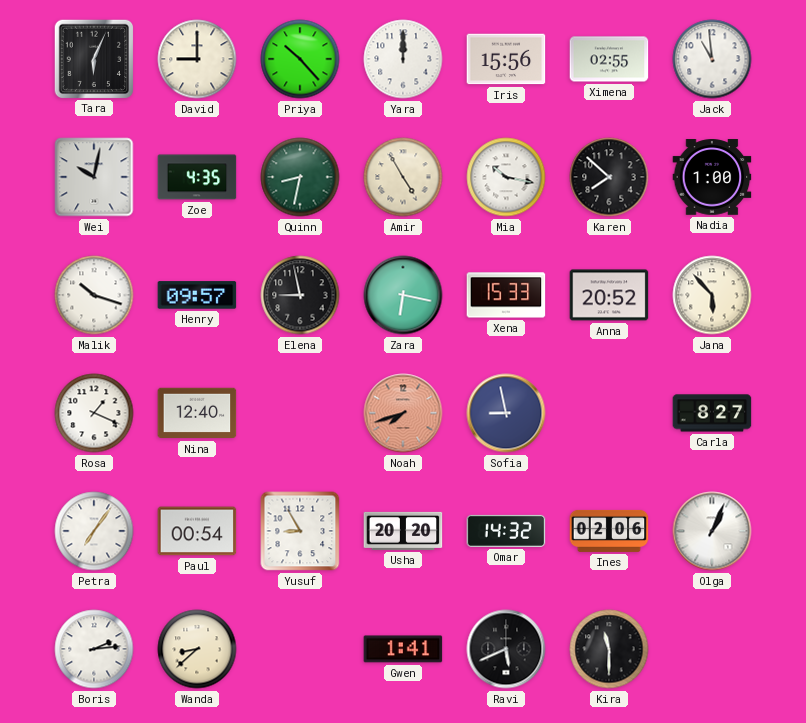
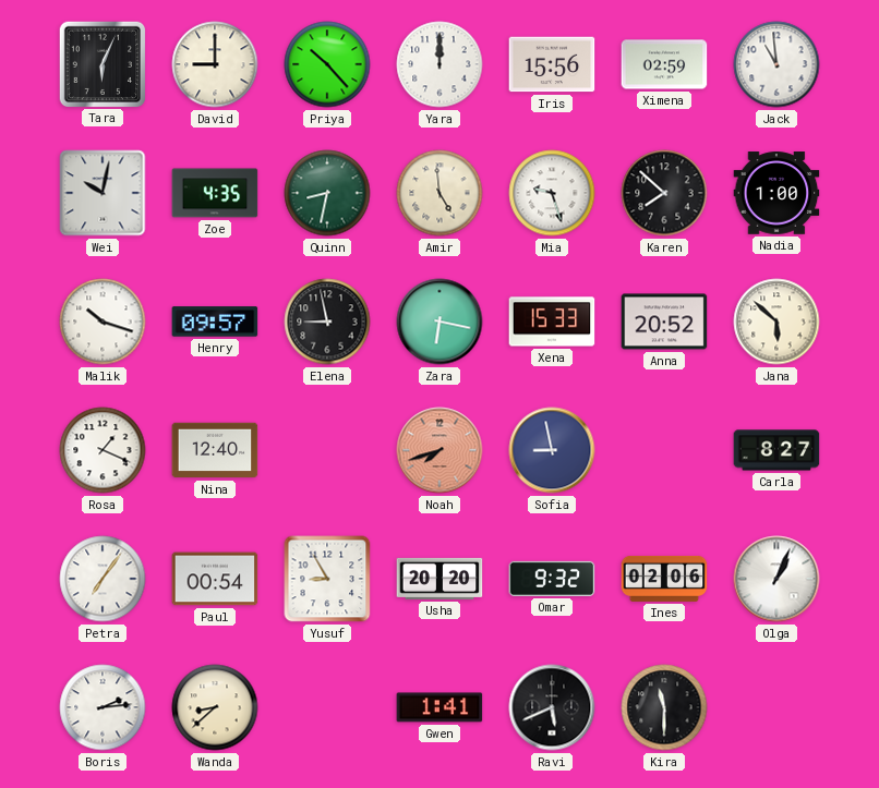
Ximena: 02:55 -> 02:59
Amir: 4:55 -> 4:59
Mia: 10:17 -> 9:27
Jana: 5:53 -> 5:52
Omar: 14:32 -> 9:32
